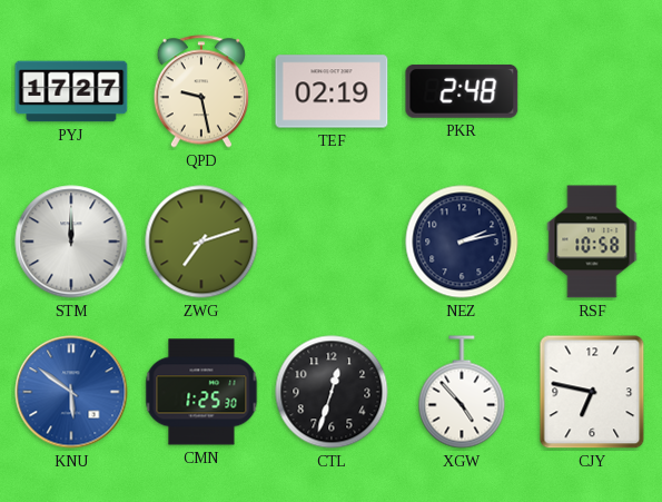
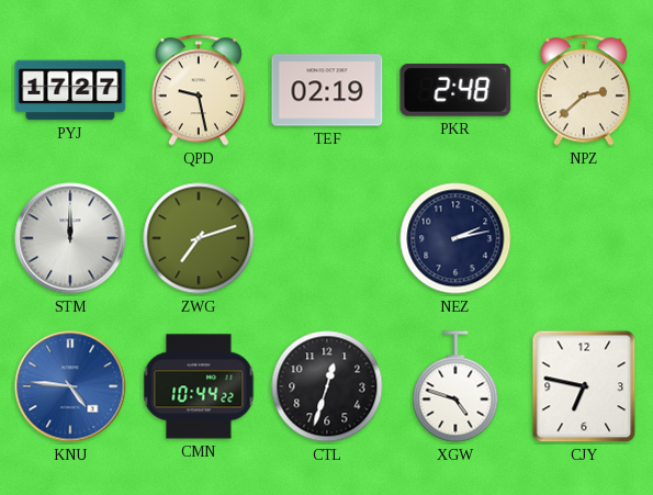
NPZ: none -> 2:38
RSF: 10:58 -> none
KNU: 5:51 -> 4:46
CMN: 1:25 -> 10:44
XGW: 4:53 -> 4:48
